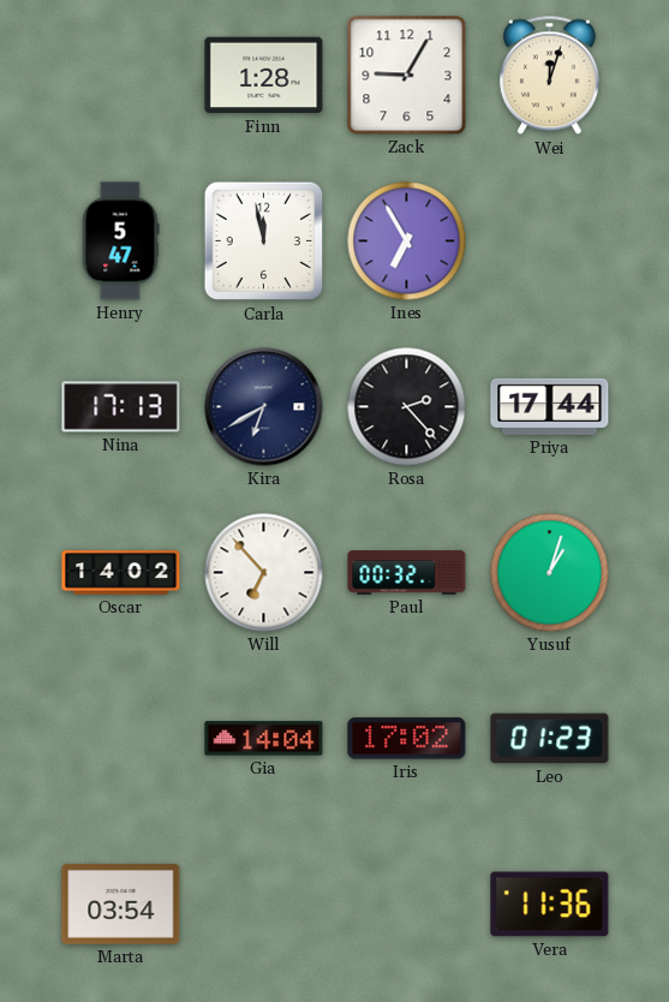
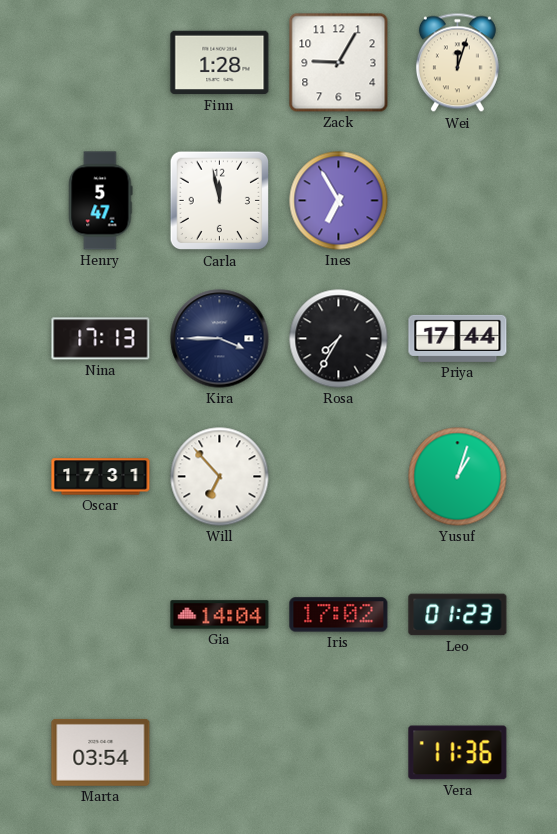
Kira: 6:40 -> 3:45
Rosa: 2:23 -> 7:35
Oscar: 14:02 -> 17:31
Paul: 00:32 -> none
